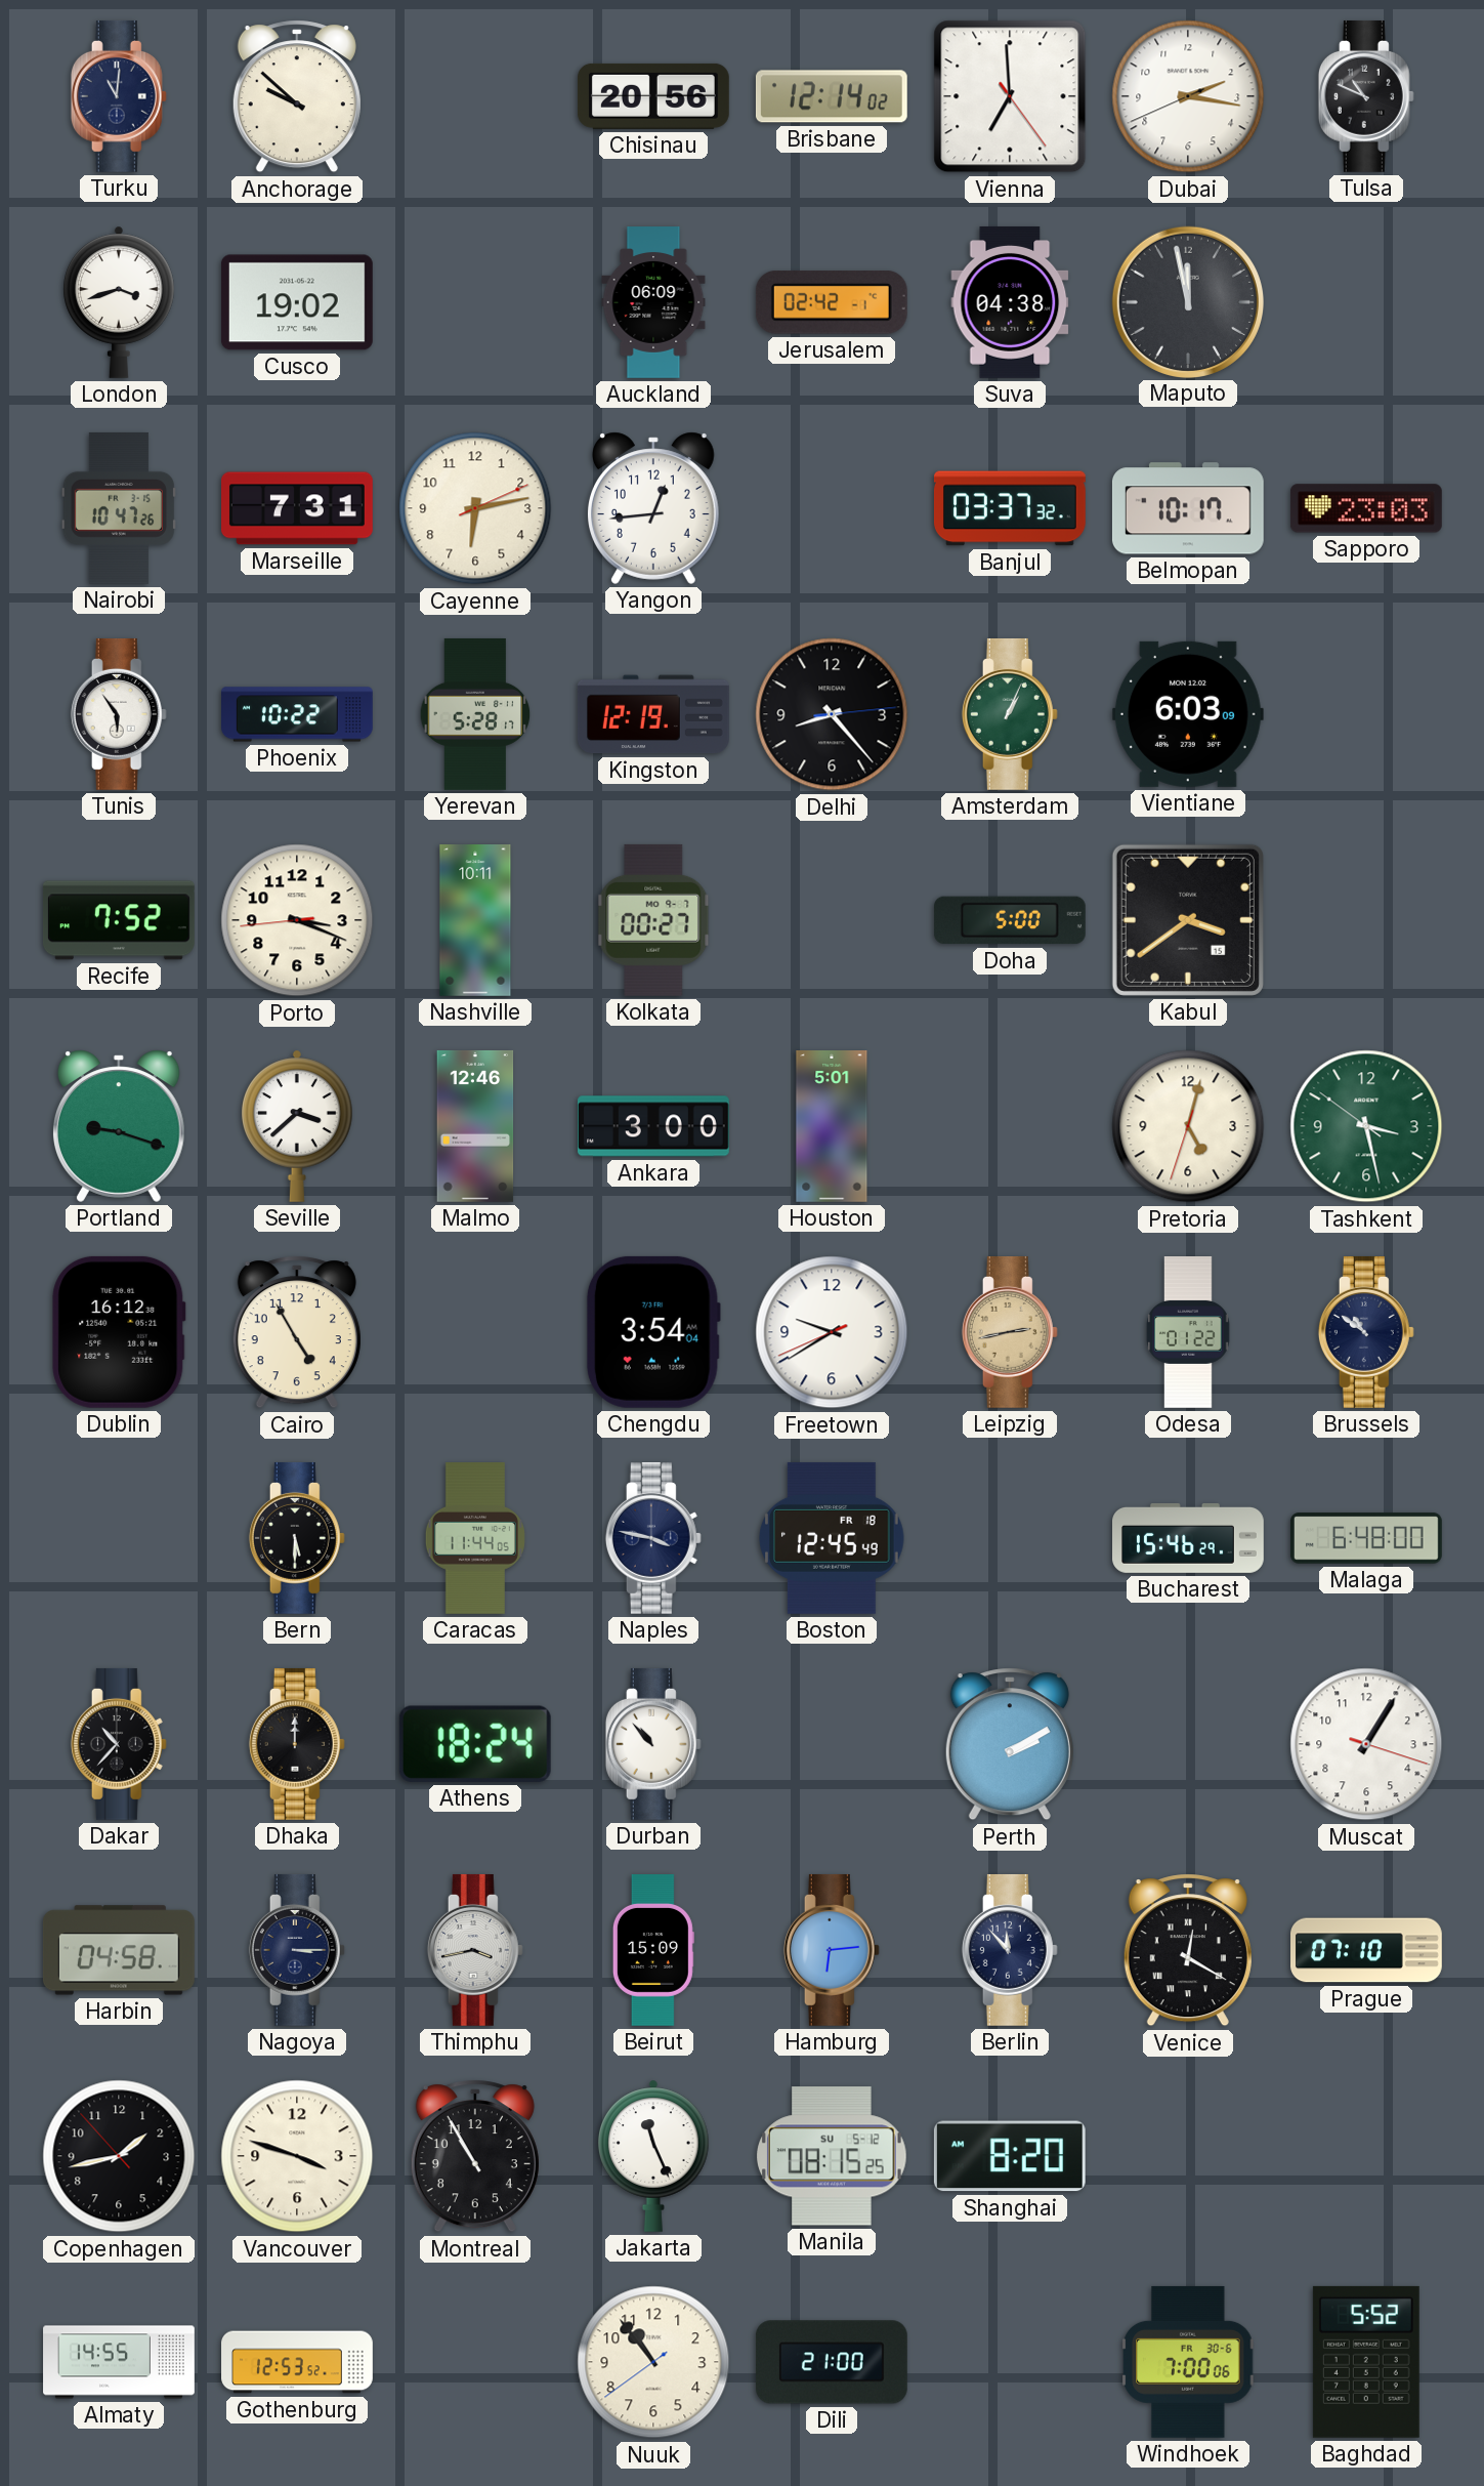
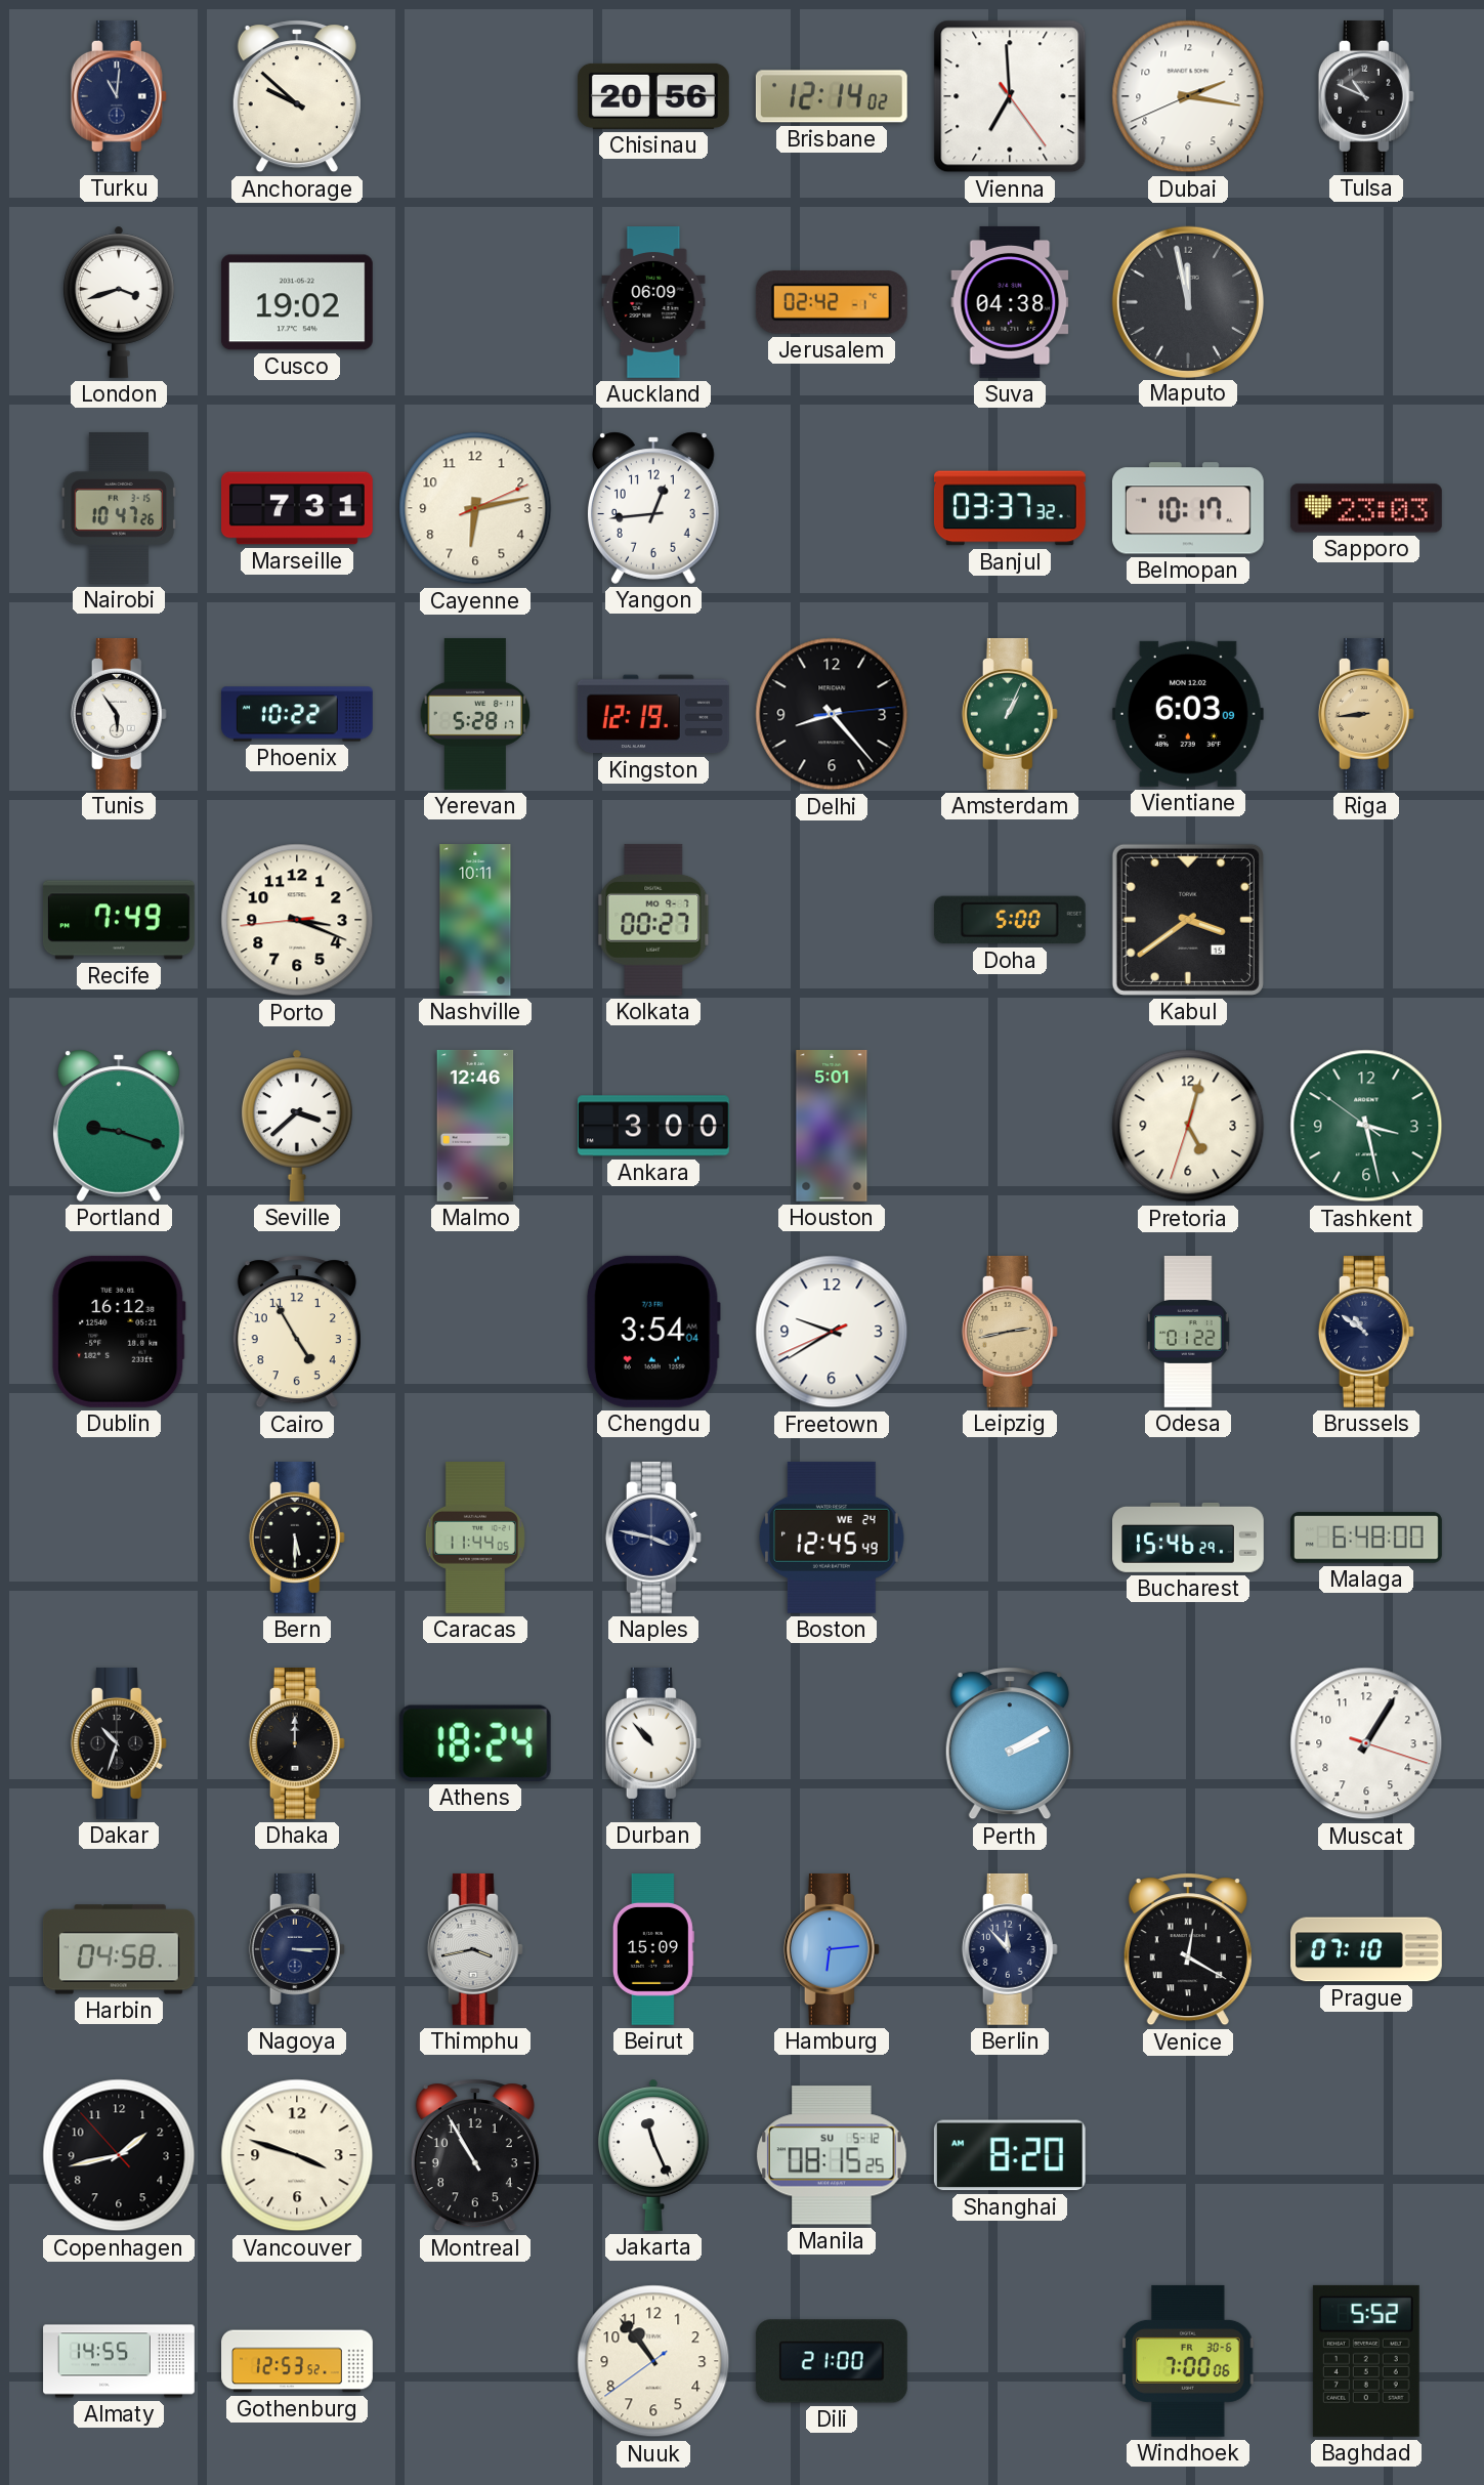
Riga: none -> 8:44
Recife: 7:52 -> 7:49
Boston date: FR 18 -> WE 24
Dakar: 10:37 -> 10:33
